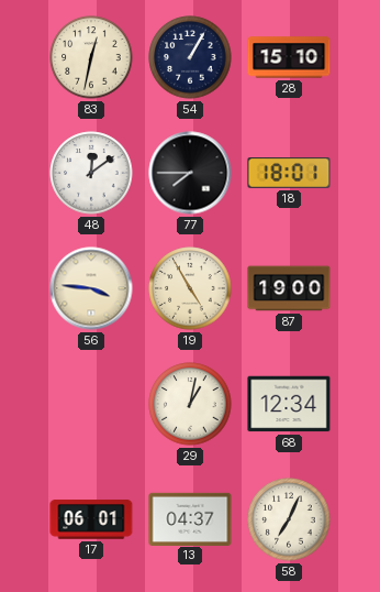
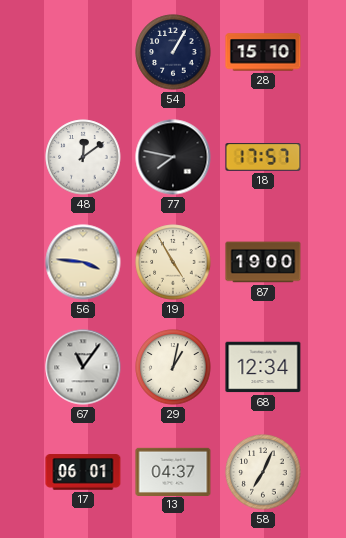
83: 12:32 -> none
77: 7:45 -> 7:47
18: 18:01 -> 17:57
67: none -> 11:06
